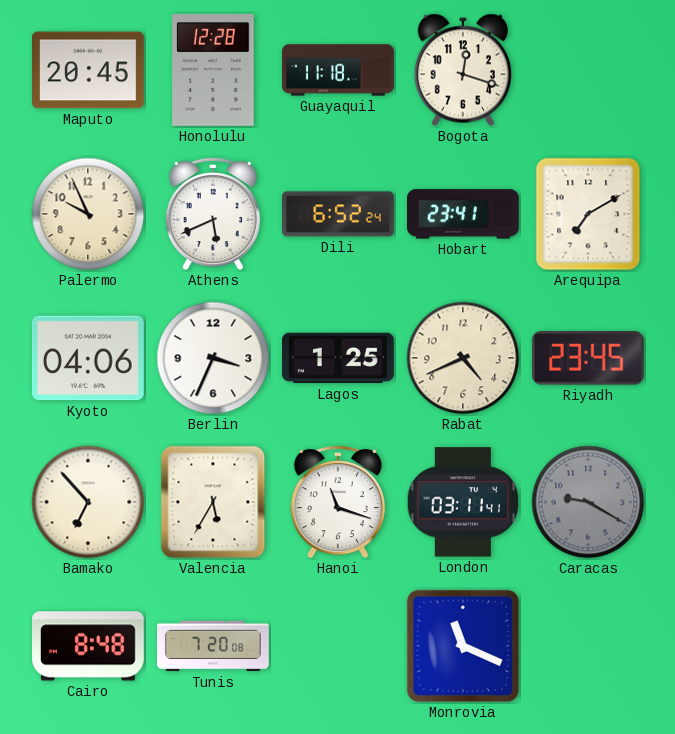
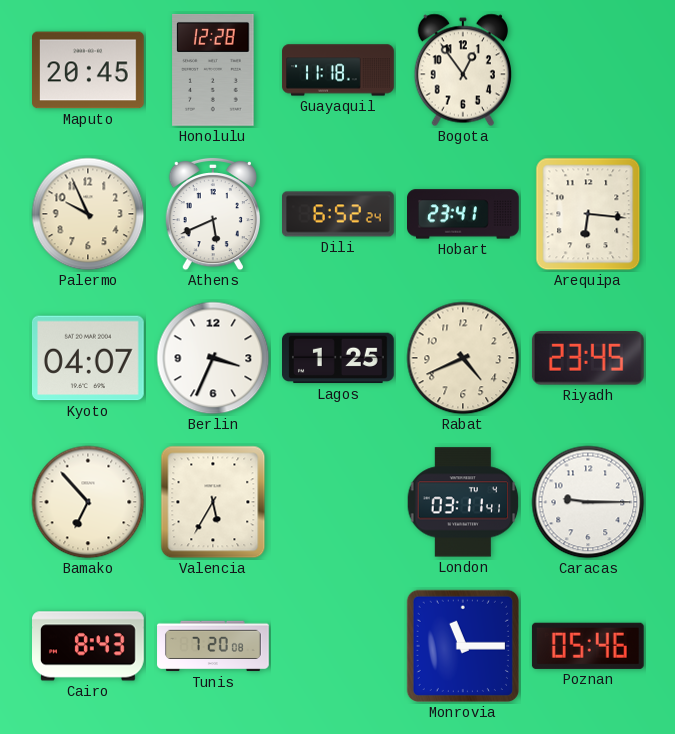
Bogota: 12:18 -> 12:54
Arequipa: 7:10 -> 6:16
Kyoto: 04:06 -> 04:07
Hanoi: 11:18 -> none
Caracas: 9:20 -> 9:15
Caracas dial: grey -> white
Cairo: 8:48 -> 8:43
Monrovia: 11:19 -> 11:15
Poznan: none -> 05:46
